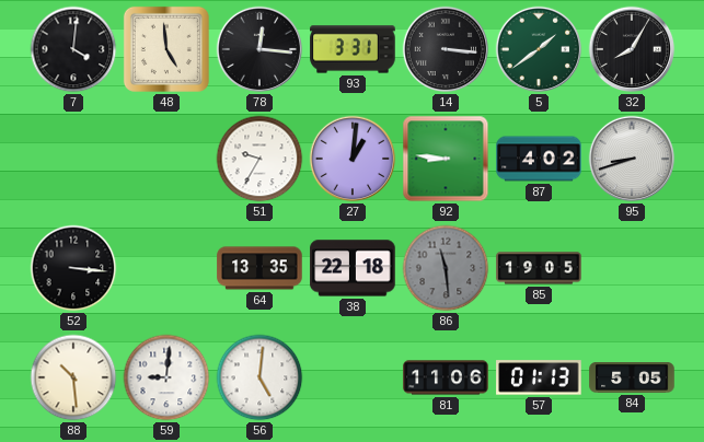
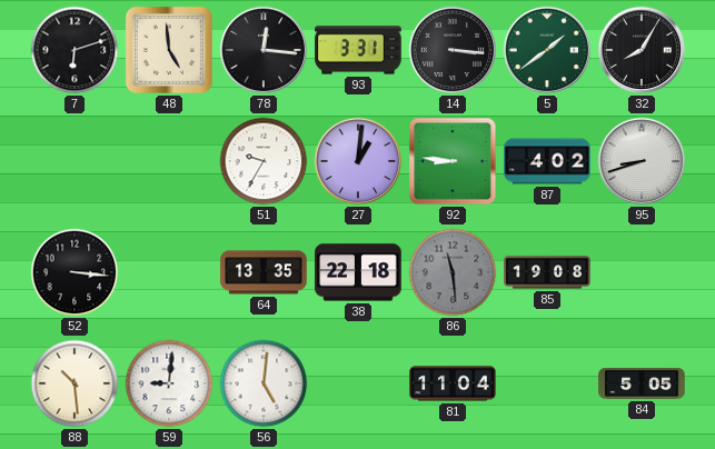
7: 4:01 -> 6:12
85: 19:05 -> 19:08
81: 11:06 -> 11:04
57: 01:13 -> none
